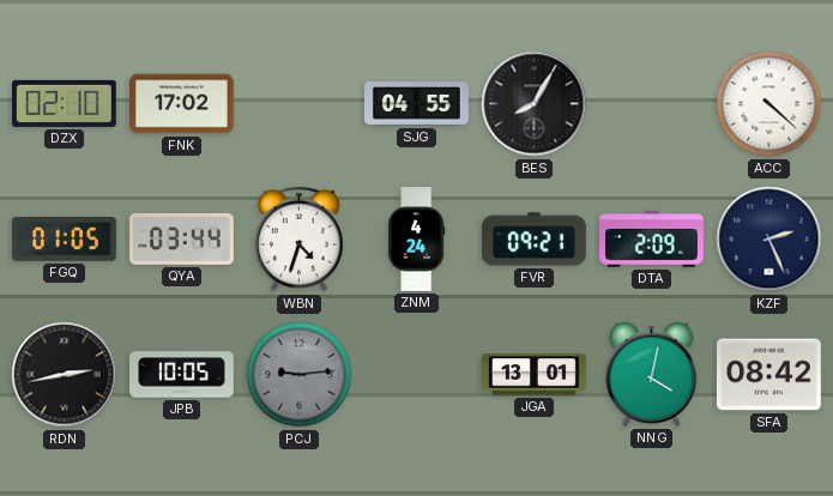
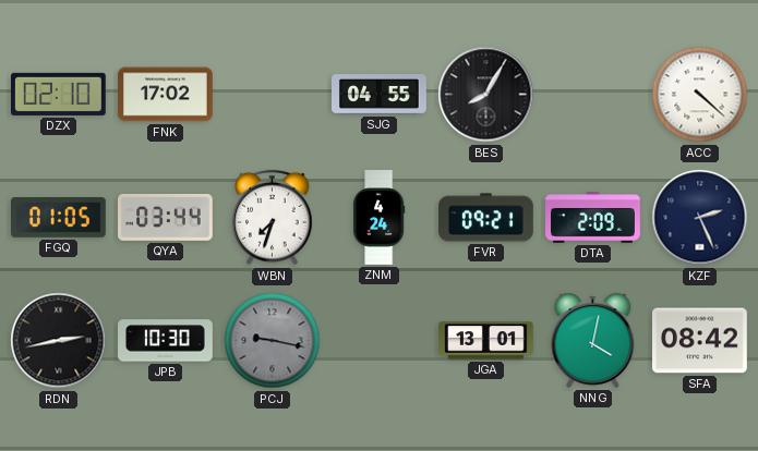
WBN: 4:33 -> 7:33
JPB: 10:05 -> 10:30
PCJ: 9:14 -> 9:17
